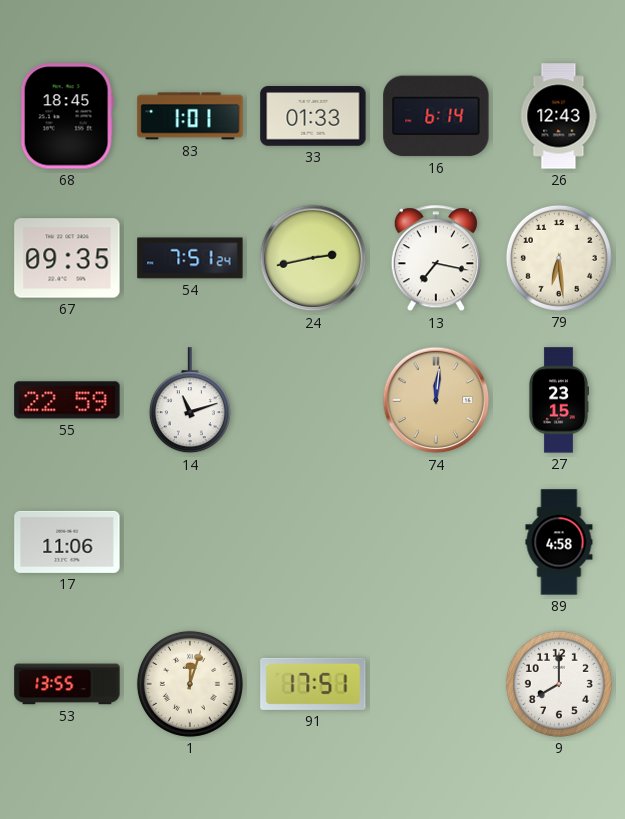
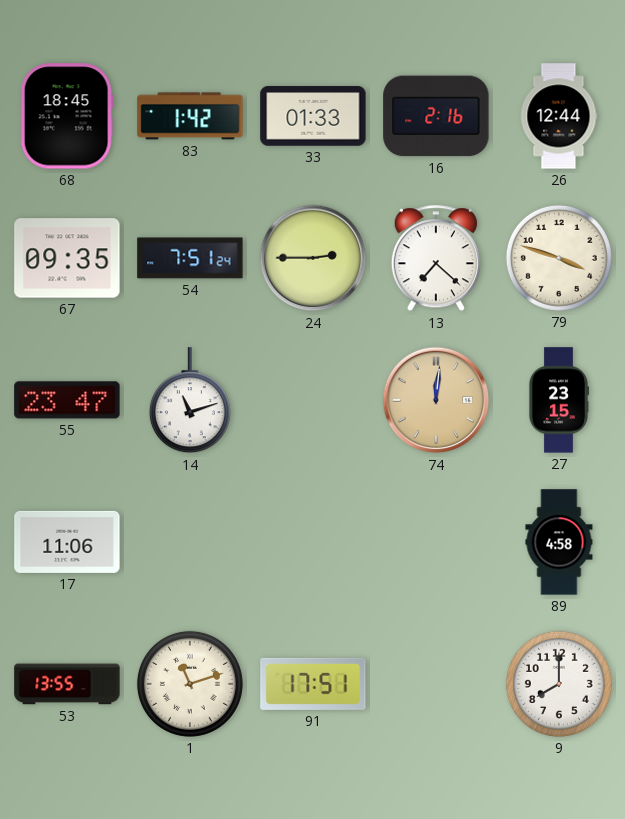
83: 1:01 -> 1:42
16: 6:14 -> 2:16
26: 12:43 -> 12:44
24: 2:43 -> 2:45
13: 7:17 -> 7:22
79: 6:29 -> 3:48
55: 22:59 -> 23:47
1: 12:03 -> 11:12
